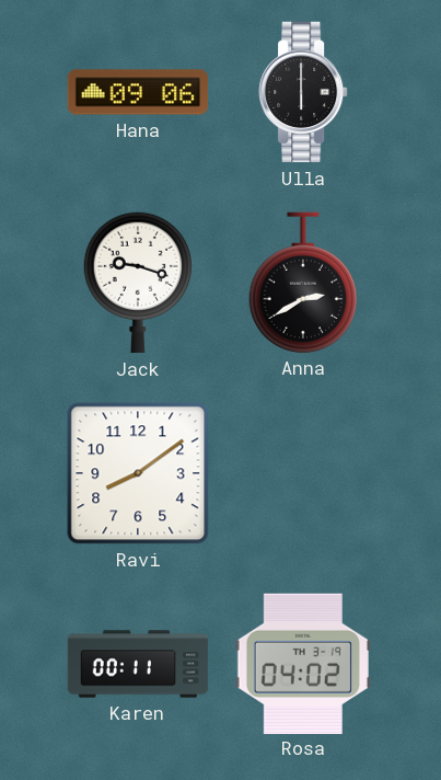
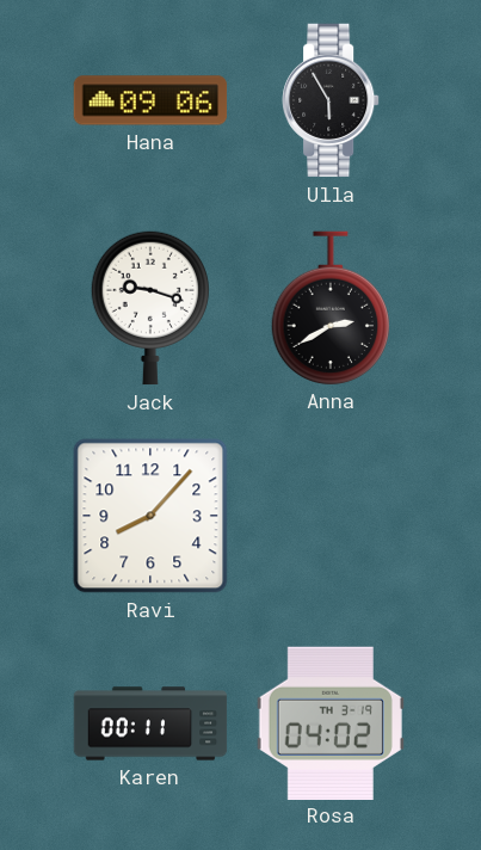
Ulla: 6:00 -> 5:55
Ravi: 8:09 -> 8:07
